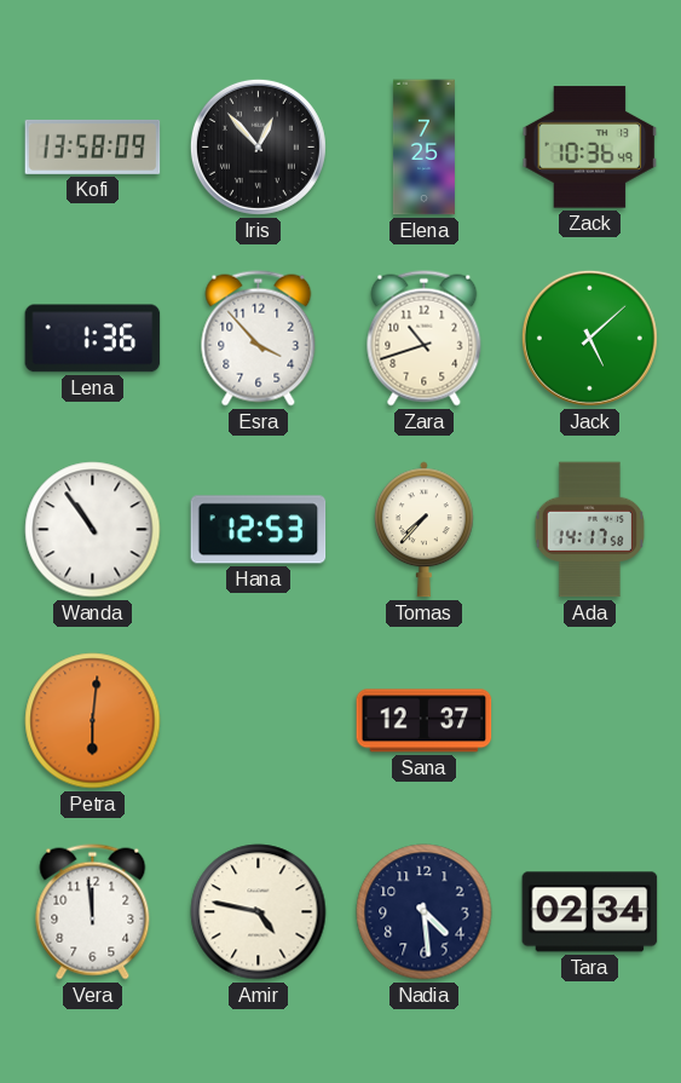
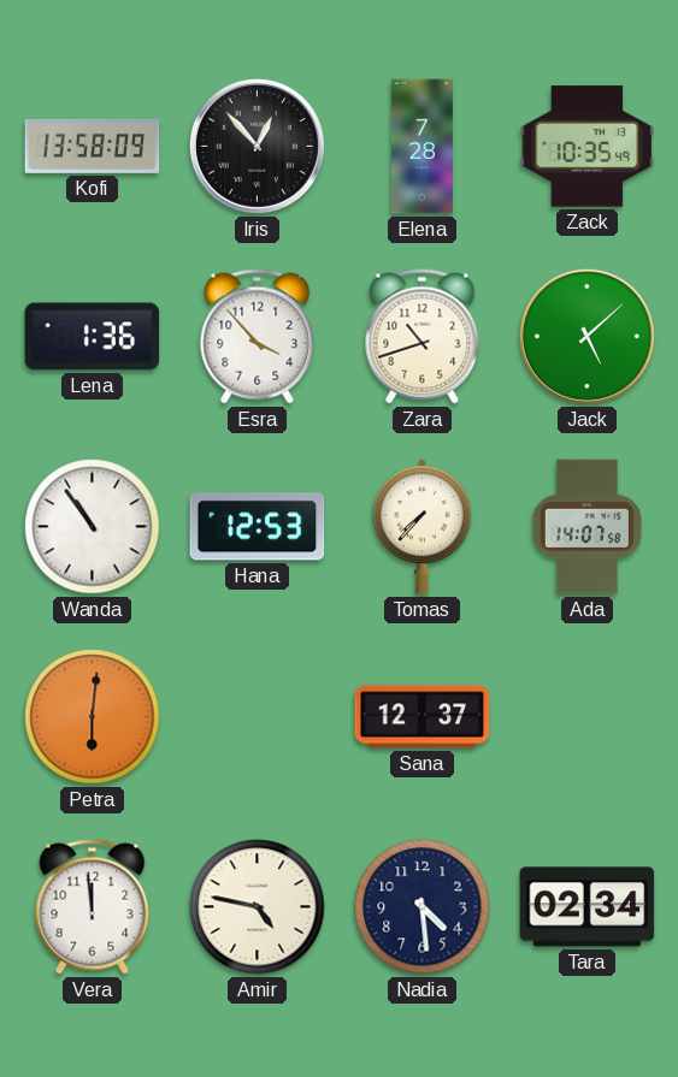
Elena: 7:25 -> 7:28
Zack: 10:36 -> 10:35
Ada: 14:17 -> 14:07
